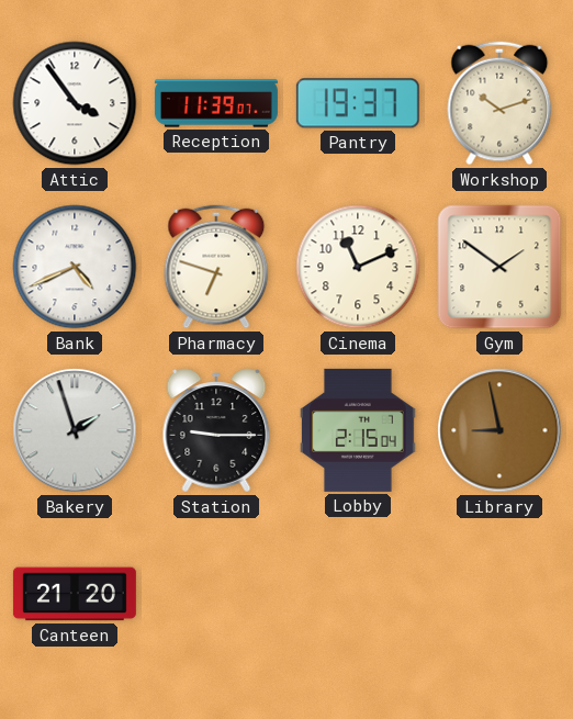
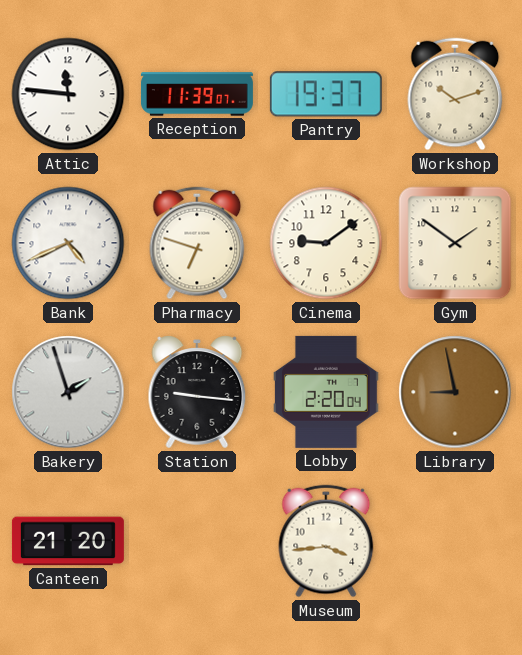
Attic: 3:54 -> 11:46
Cinema: 11:11 -> 9:09
Station: 9:15 -> 9:16
Lobby: 2:15 -> 2:20
Museum: none -> 3:44
